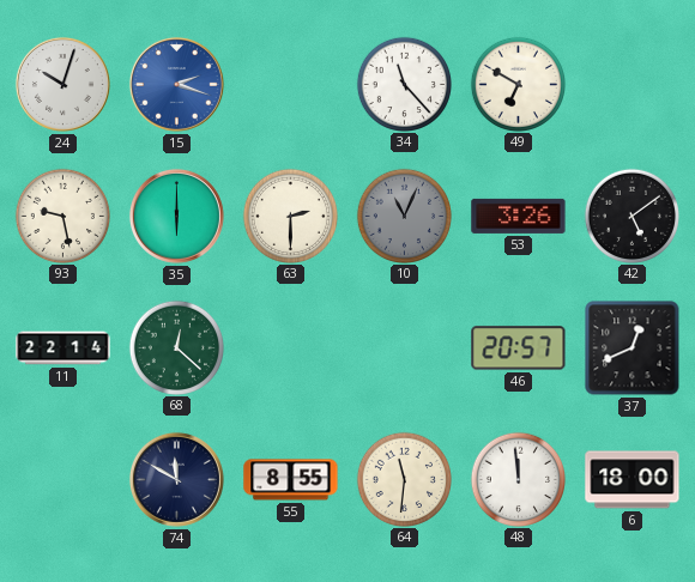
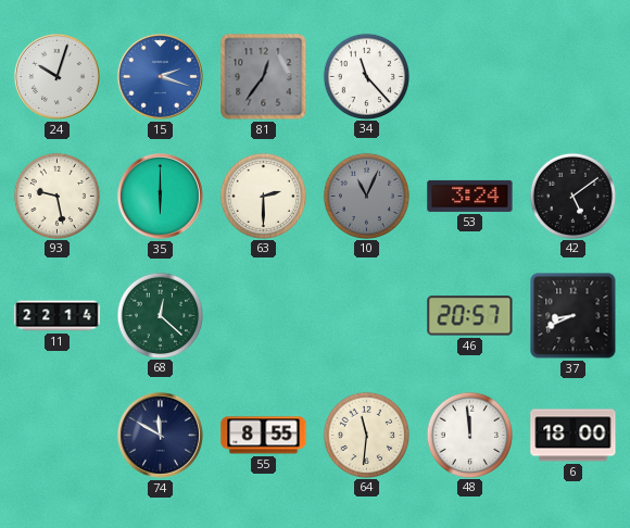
81: none -> 12:36
49: 6:50 -> none
53: 3:26 -> 3:24
37: 12:41 -> 8:41
